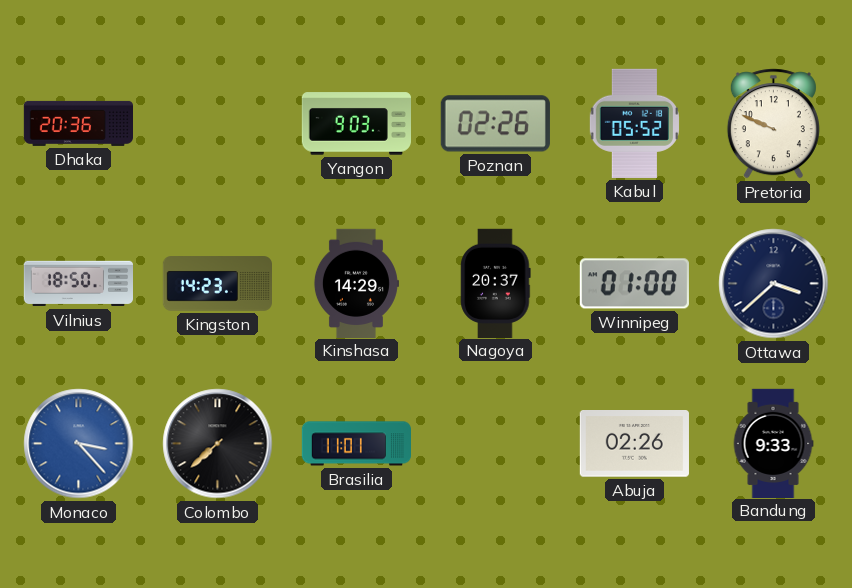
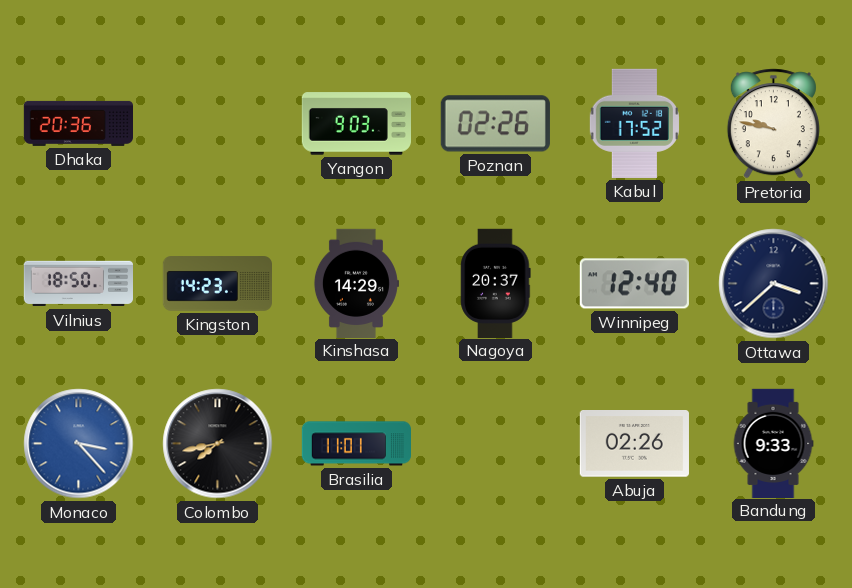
Kabul: 05:52 -> 17:52
Pretoria: 9:49 -> 9:47
Winnipeg: 01:00 -> 12:40
Colombo: 7:38 -> 7:43
